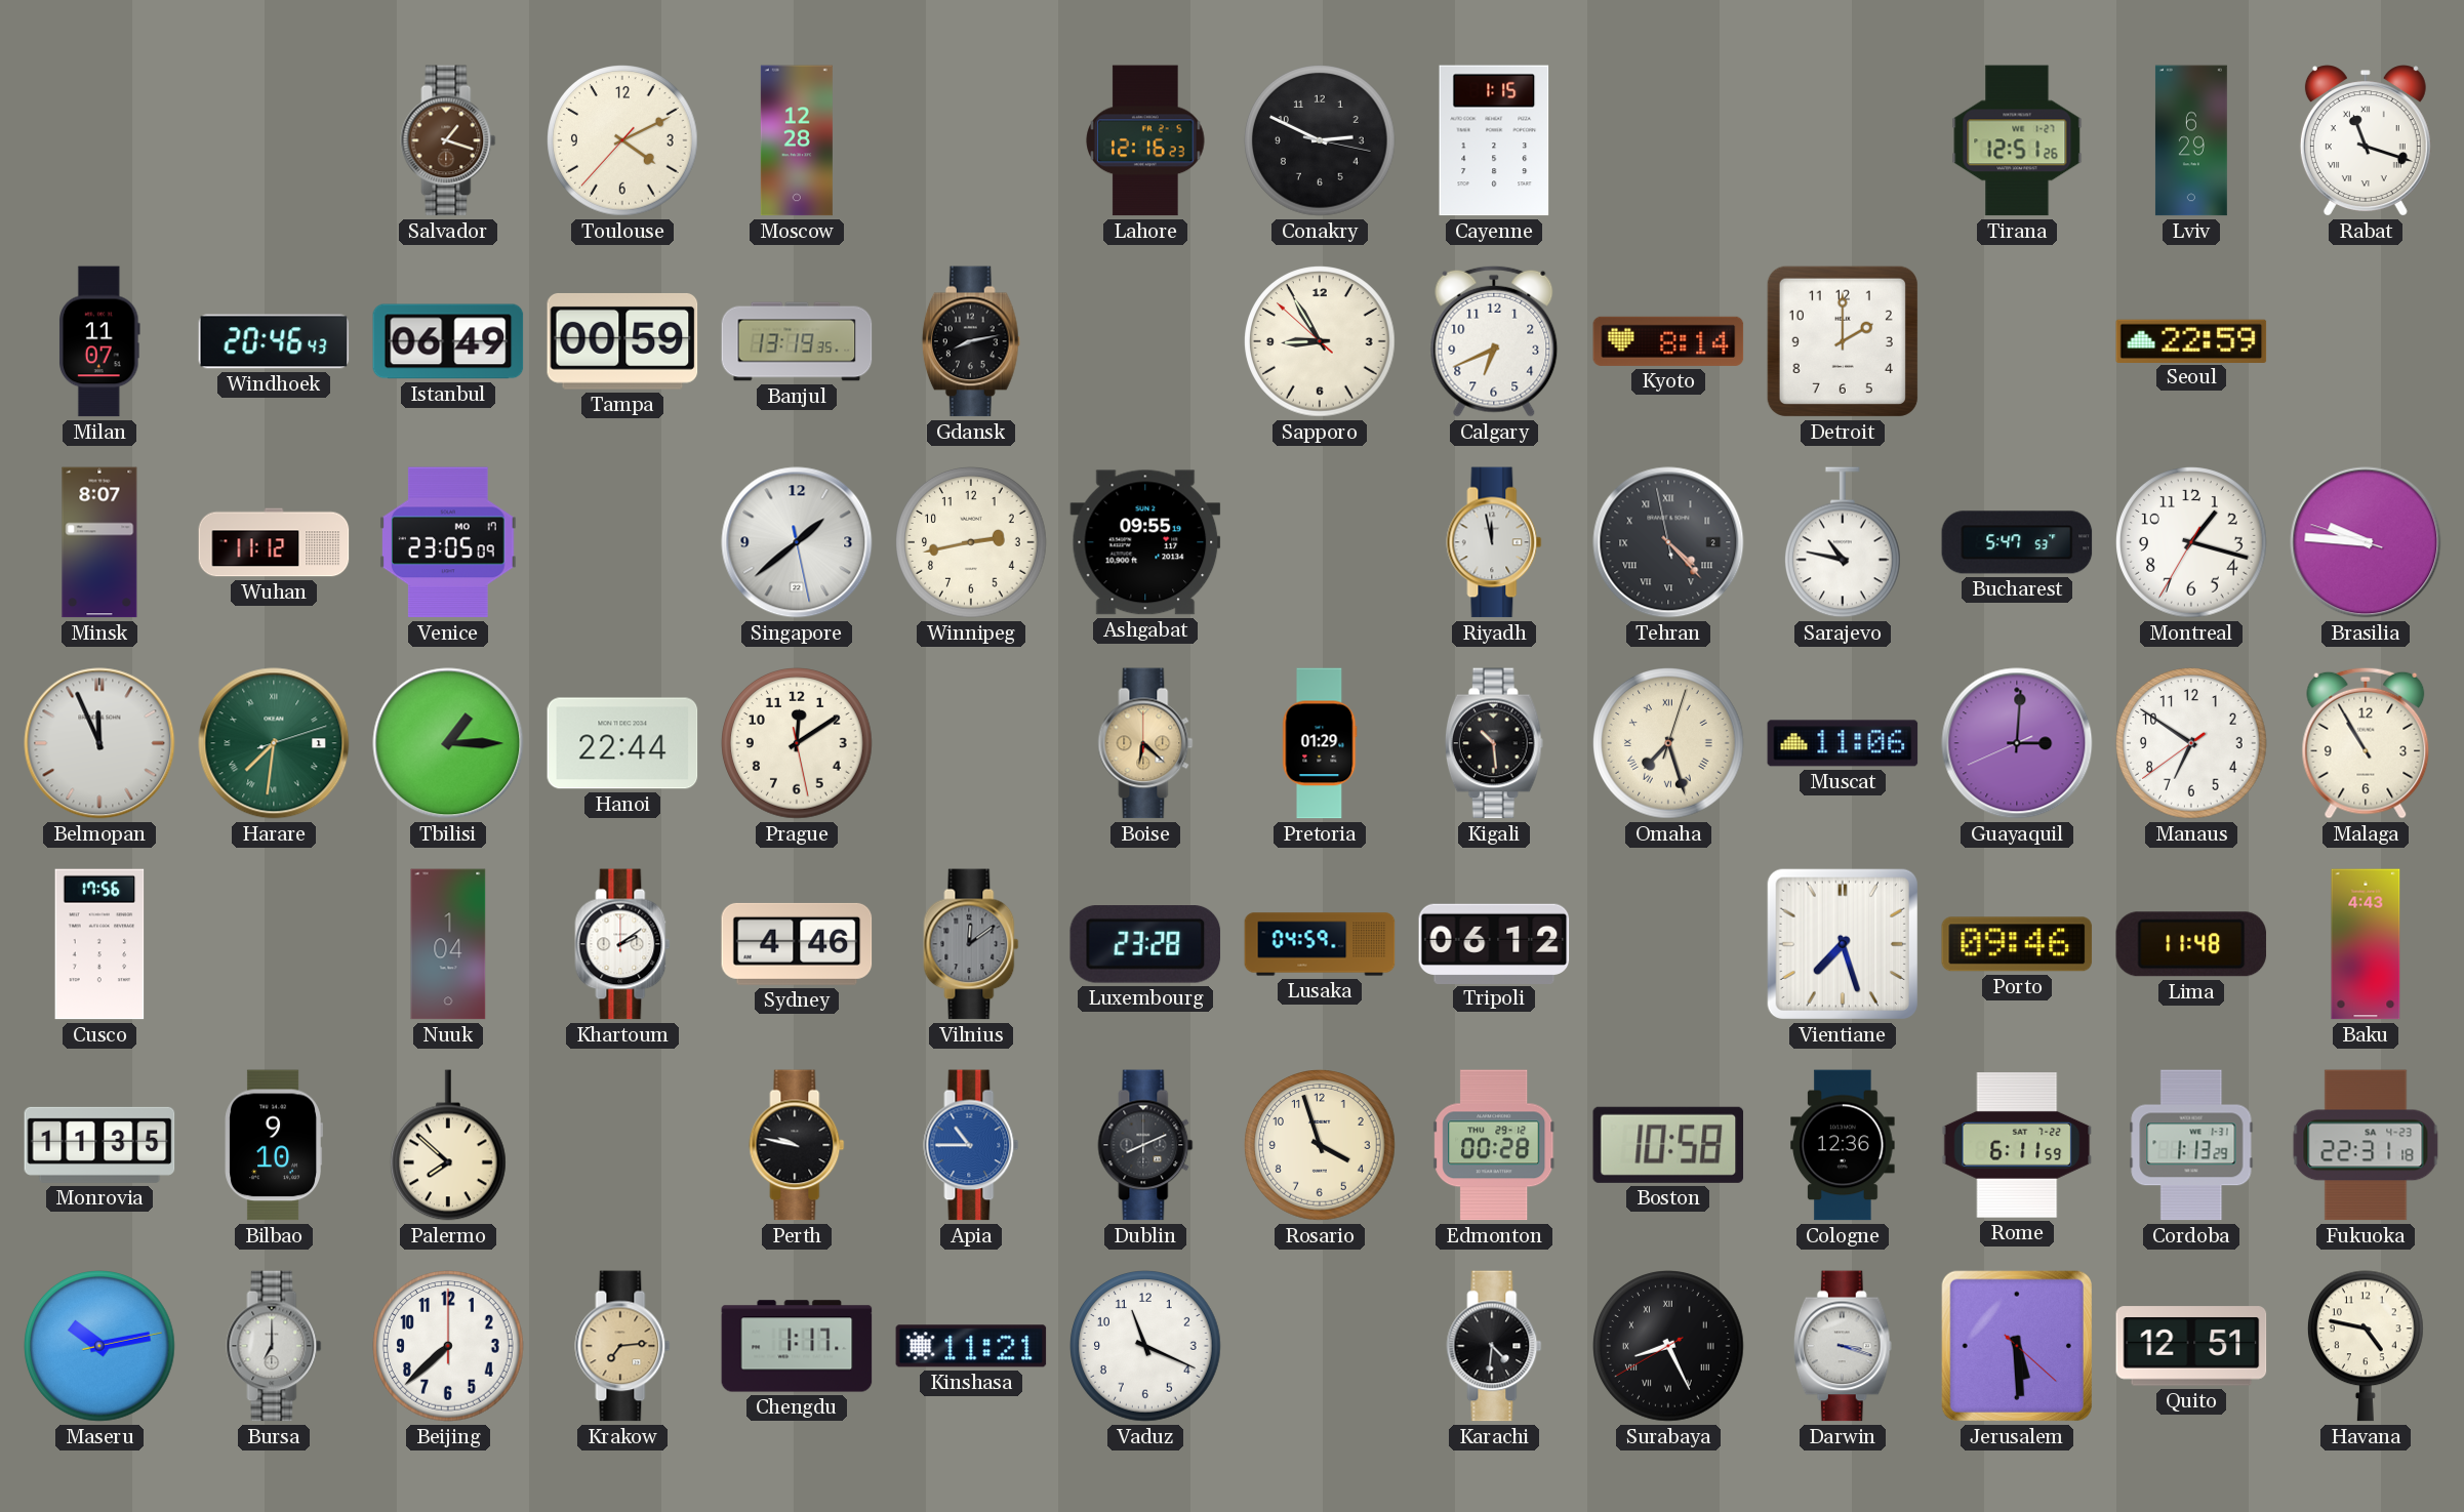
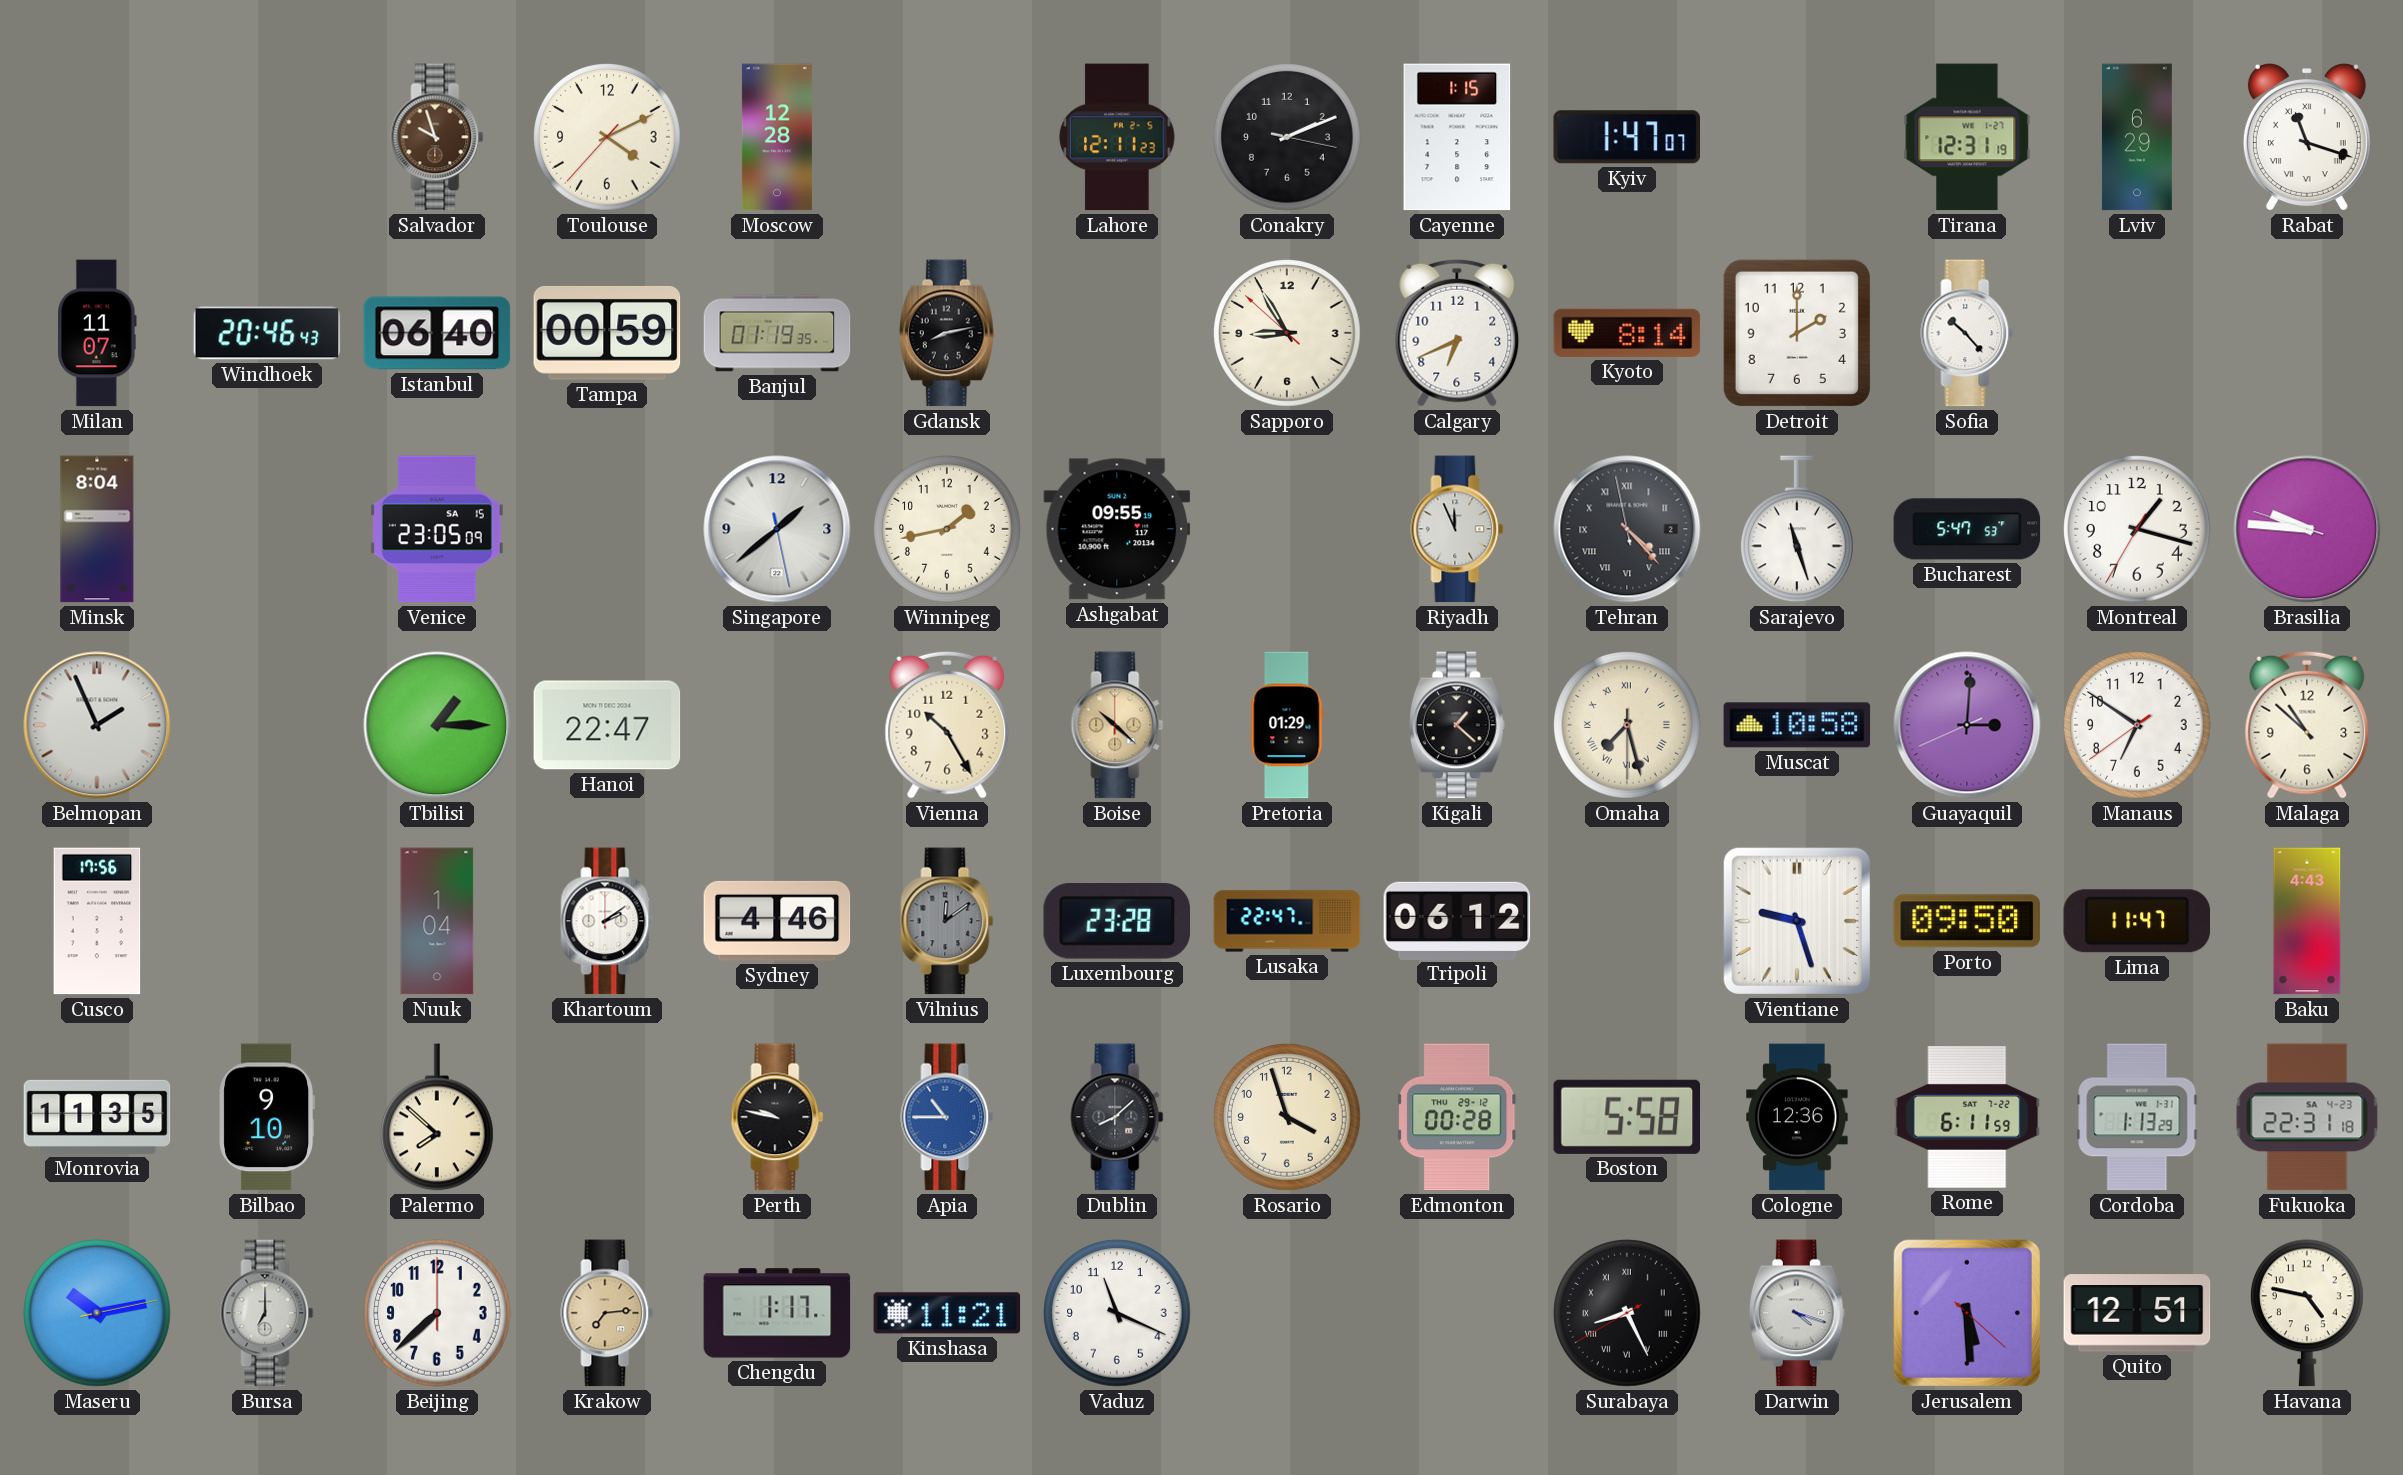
Salvador: 1:18 -> 9:57
Lahore: 12:16 -> 12:11
Conakry: 2:49 -> 2:11
Kyiv: none -> 1:47
Tirana: 12:51 -> 12:31
Istanbul: 06:49 -> 06:40
Banjul: 13:19 -> 01:19
Sofia: none -> 10:23
Seoul: 22:59 -> none
Minsk: 8:07 -> 8:04
Wuhan: 11:12 -> none
Venice date: MO 17 -> SA 15
Winnipeg: 2:43 -> 1:43
Riyadh: 11:58 -> 11:56
Sarajevo: 10:47 -> 11:27
Belmopan: 11:56 -> 1:56
Harare: 7:31 -> none
Hanoi: 22:44 -> 22:47
Prague: 12:09 -> none
Vienna: none -> 10:25
Boise: 6:22 -> 10:22
Kigali: 10:29 -> 1:22
Omaha: 7:27:03 -> 7:27:30
Muscat: 11:06 -> 10:58
Malaga: 10:55 -> 10:52
Lusaka: 04:59 -> 22:47
Vientiane: 7:27 -> 9:27
Porto: 09:46 -> 09:50
Lima: 11:48 -> 11:47
Dublin: 8:11 -> 8:08
Boston: 10:58 -> 5:58
Karachi: 4:31 -> none
Darwin: 3:18 -> 4:18
